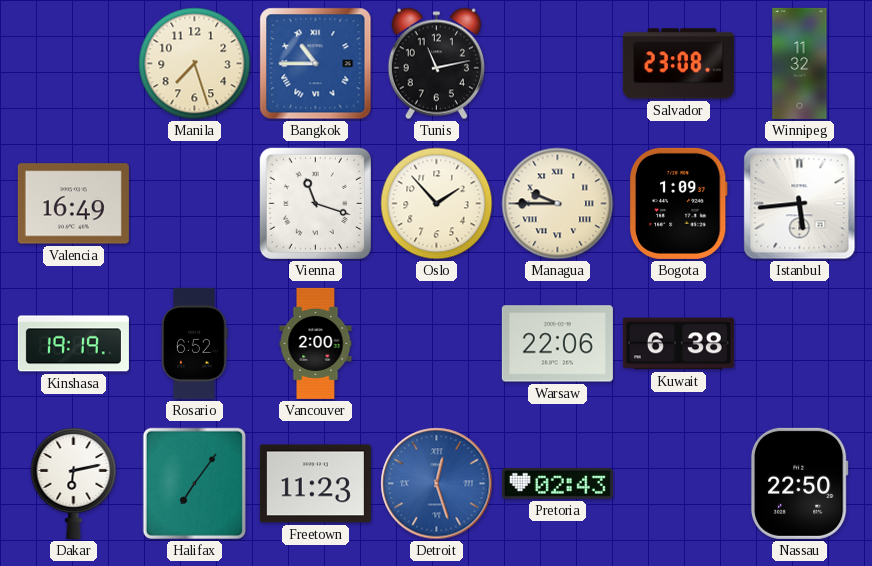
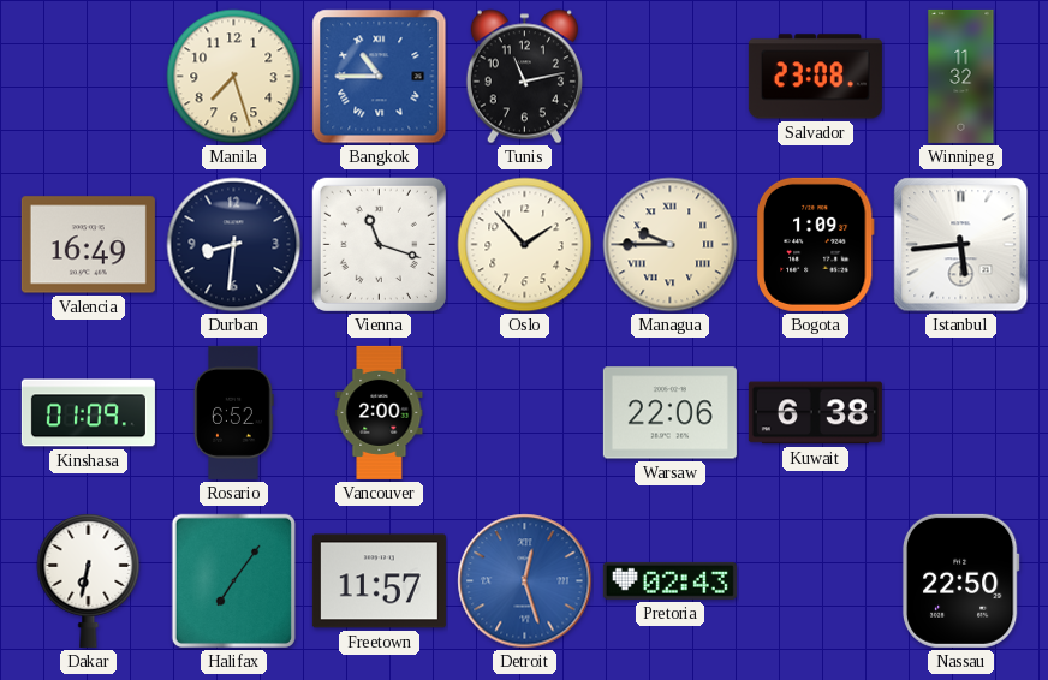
Durban: none -> 8:31
Kinshasa: 19:19 -> 01:09
Dakar: 6:13 -> 6:32
Freetown: 11:23 -> 11:57
